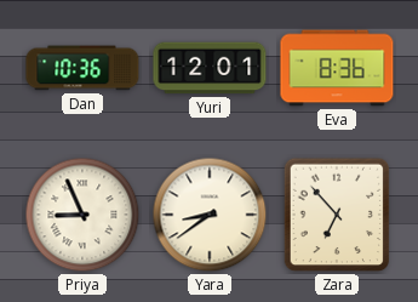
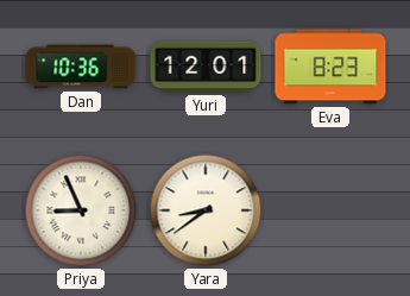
Eva: 8:36 -> 8:23
Zara: 6:53 -> none
